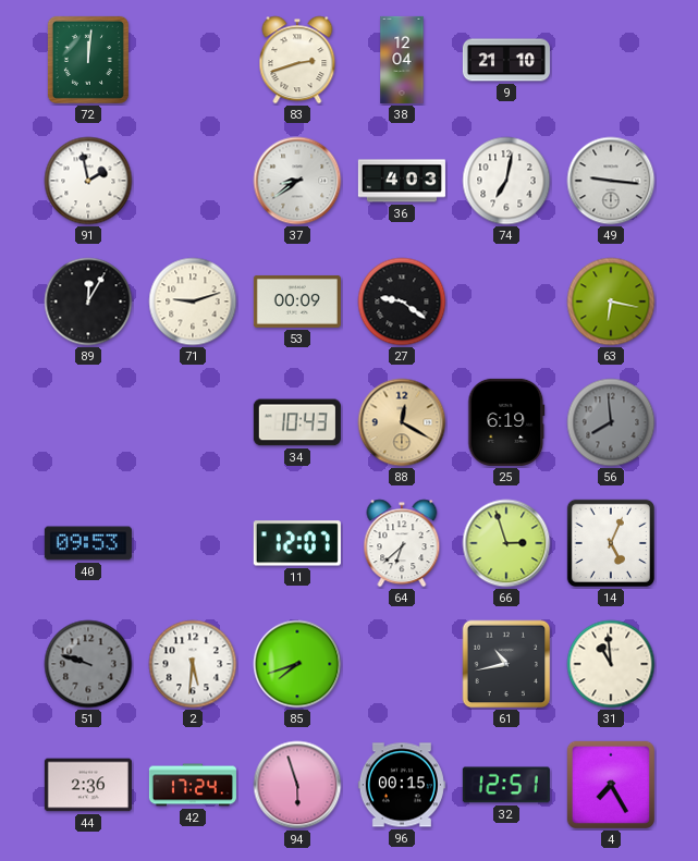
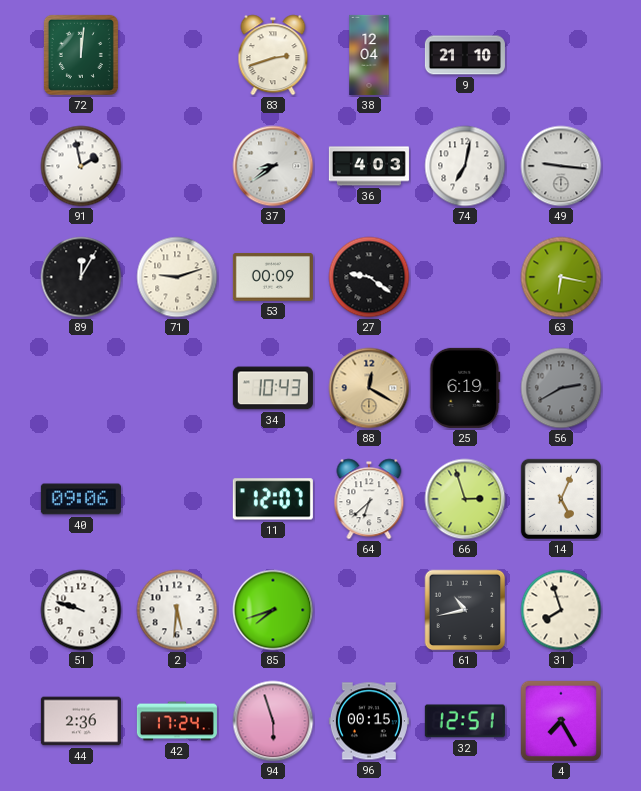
56: 7:59 -> 2:40
40: 09:53 -> 09:06
51 dial: grey -> white
31: 10:59 -> 7:57
